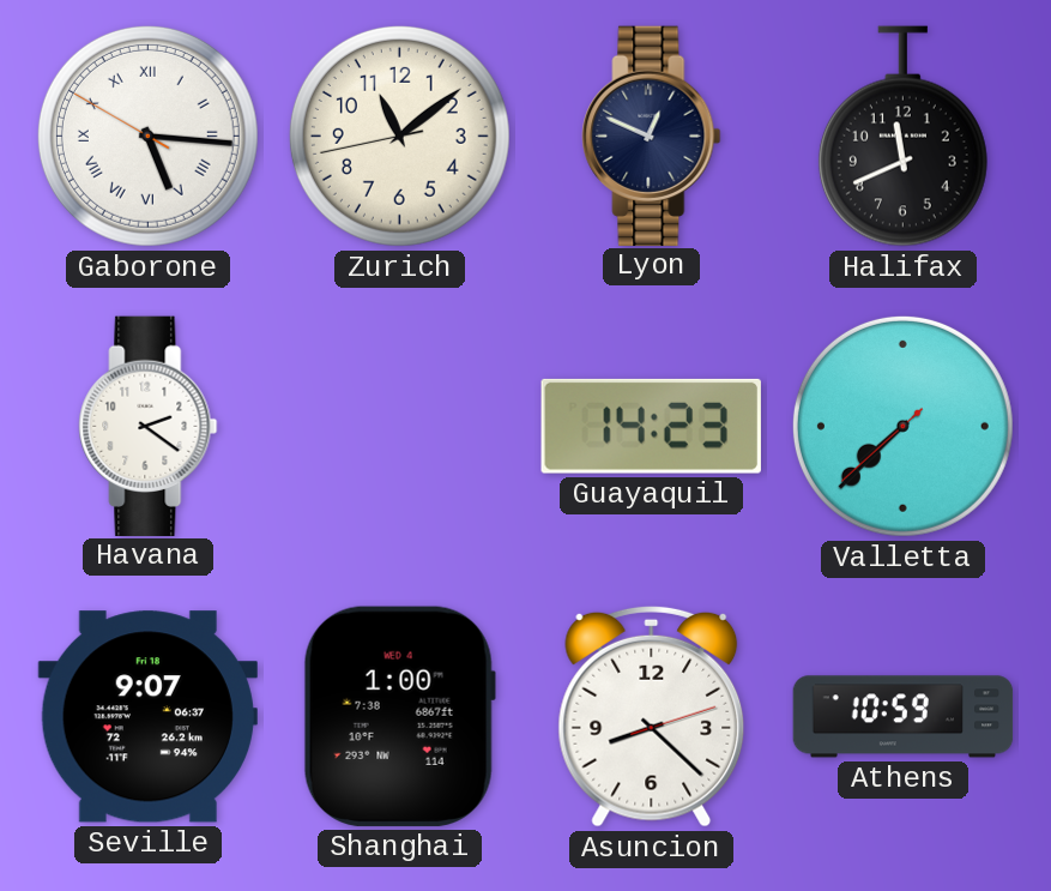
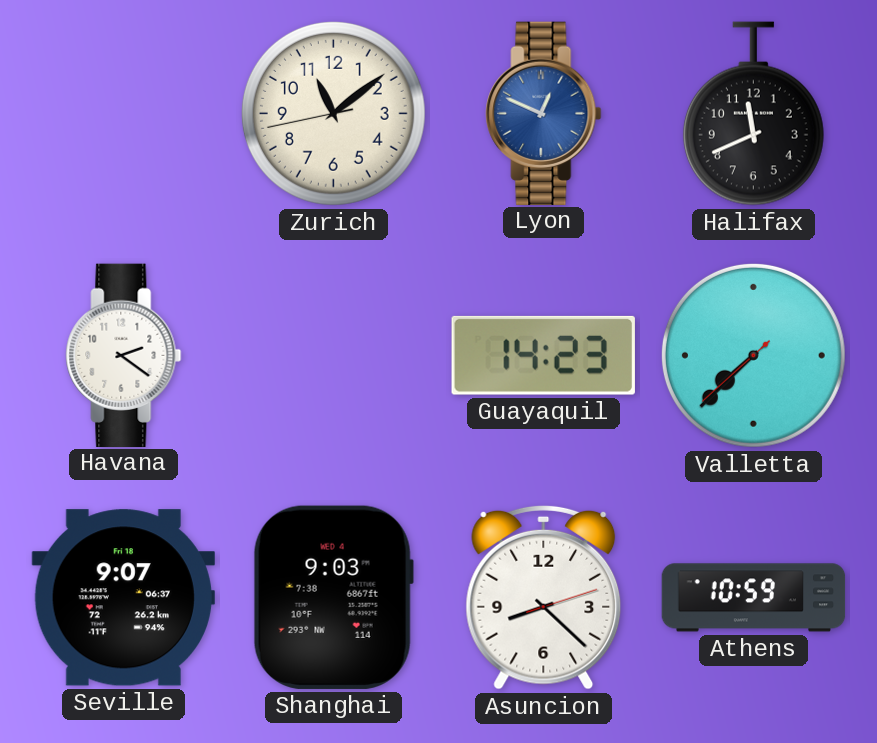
Gaborone: 5:15 -> none
Lyon dial: navy -> blue
Shanghai: 1:00 -> 9:03
